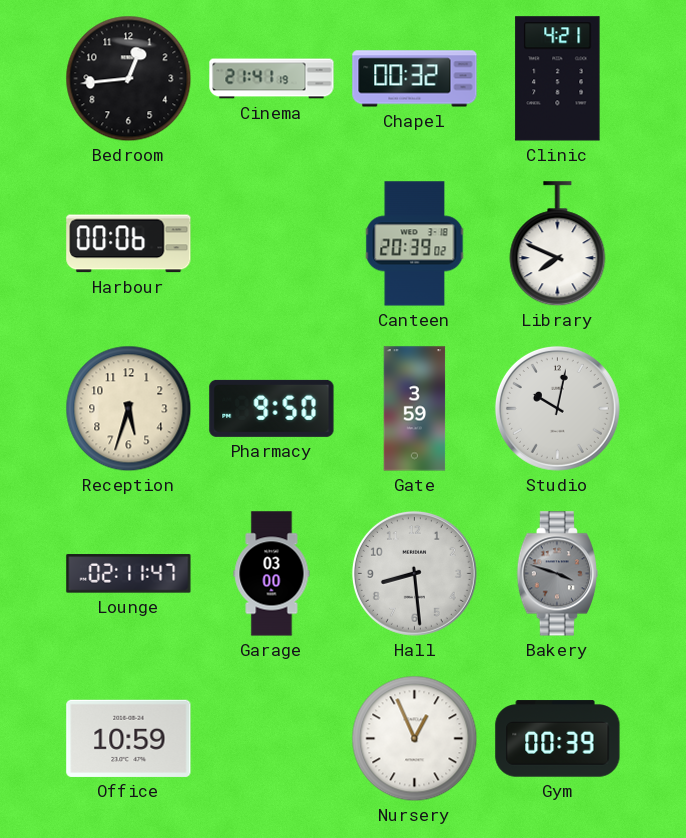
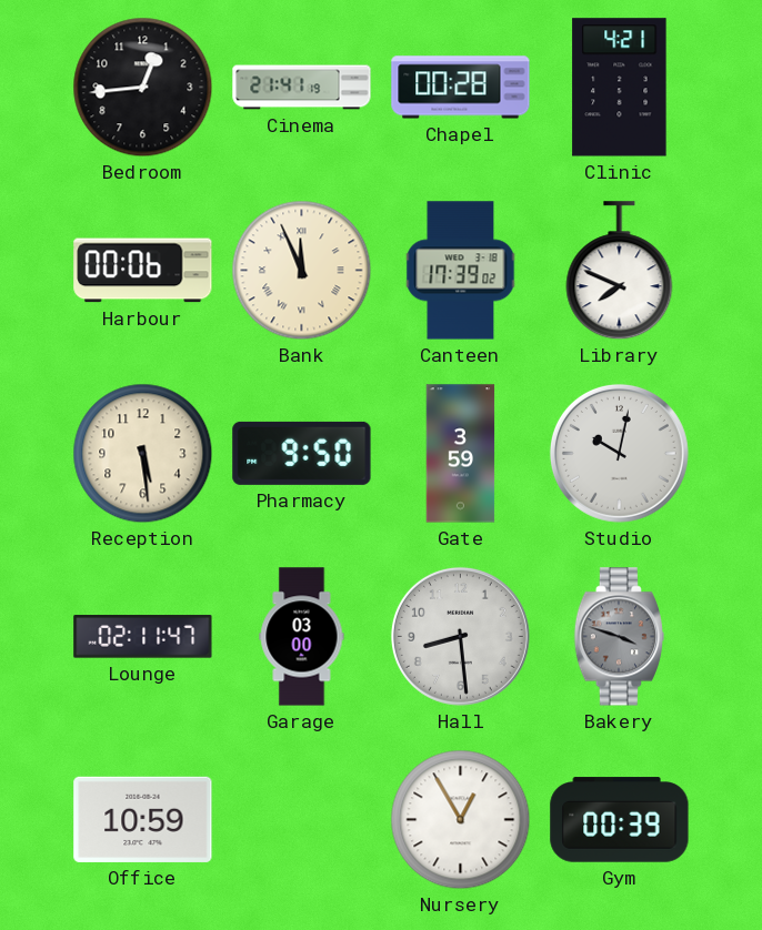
Chapel: 00:32 -> 00:28
Bank: none -> 11:56
Canteen: 20:39 -> 17:39
Reception: 5:33 -> 5:29
Nursery: 12:56 -> 12:55
